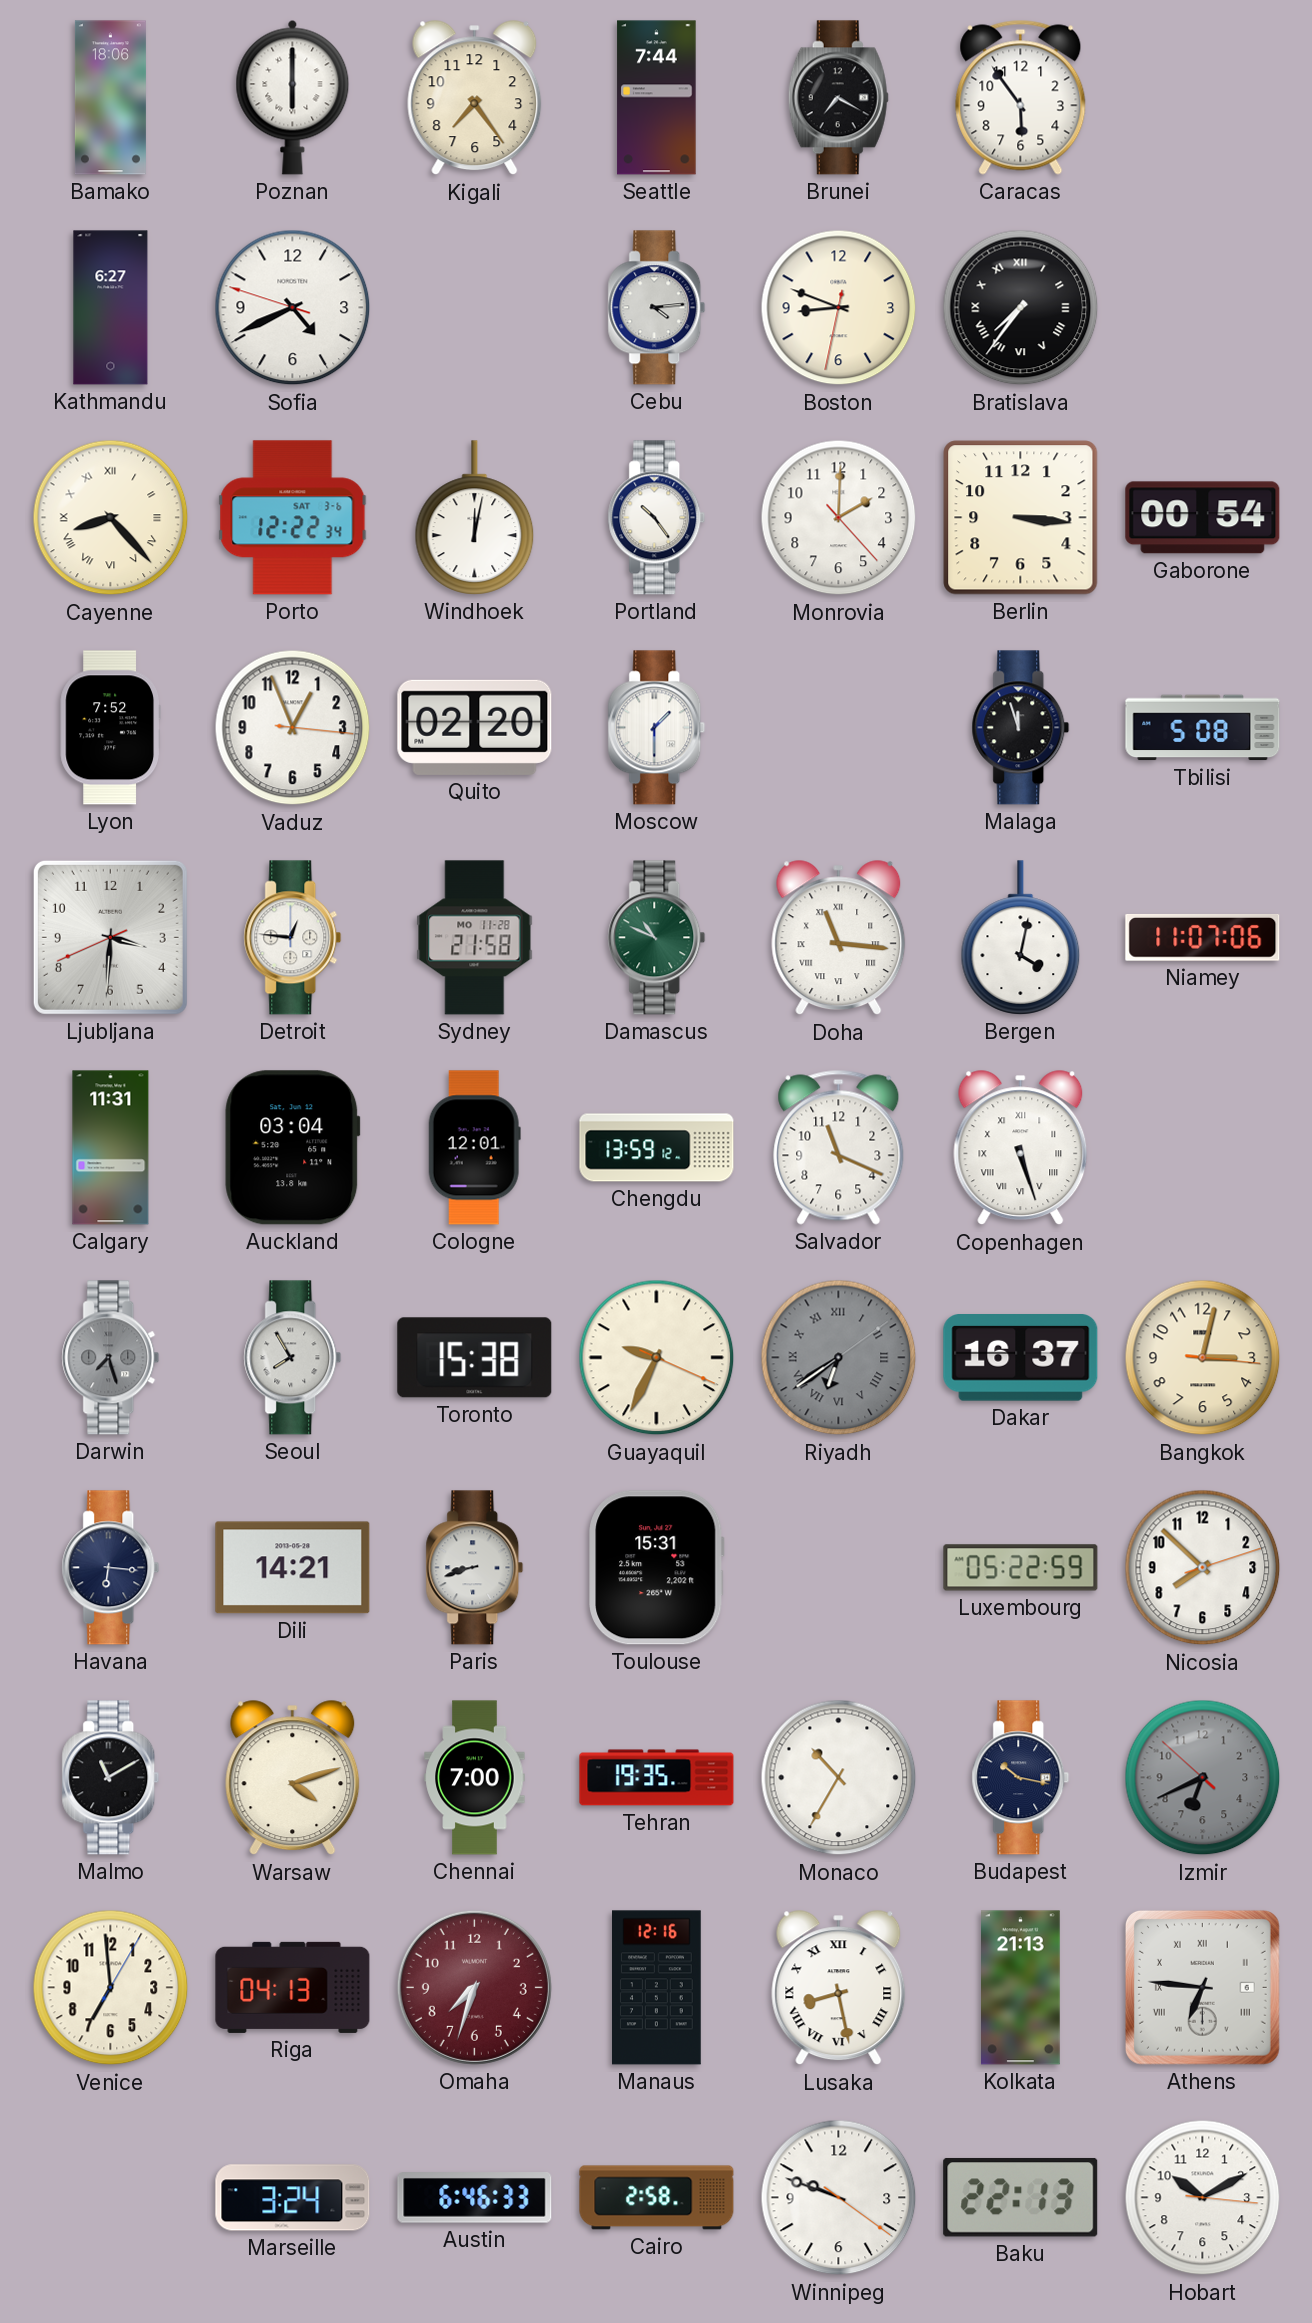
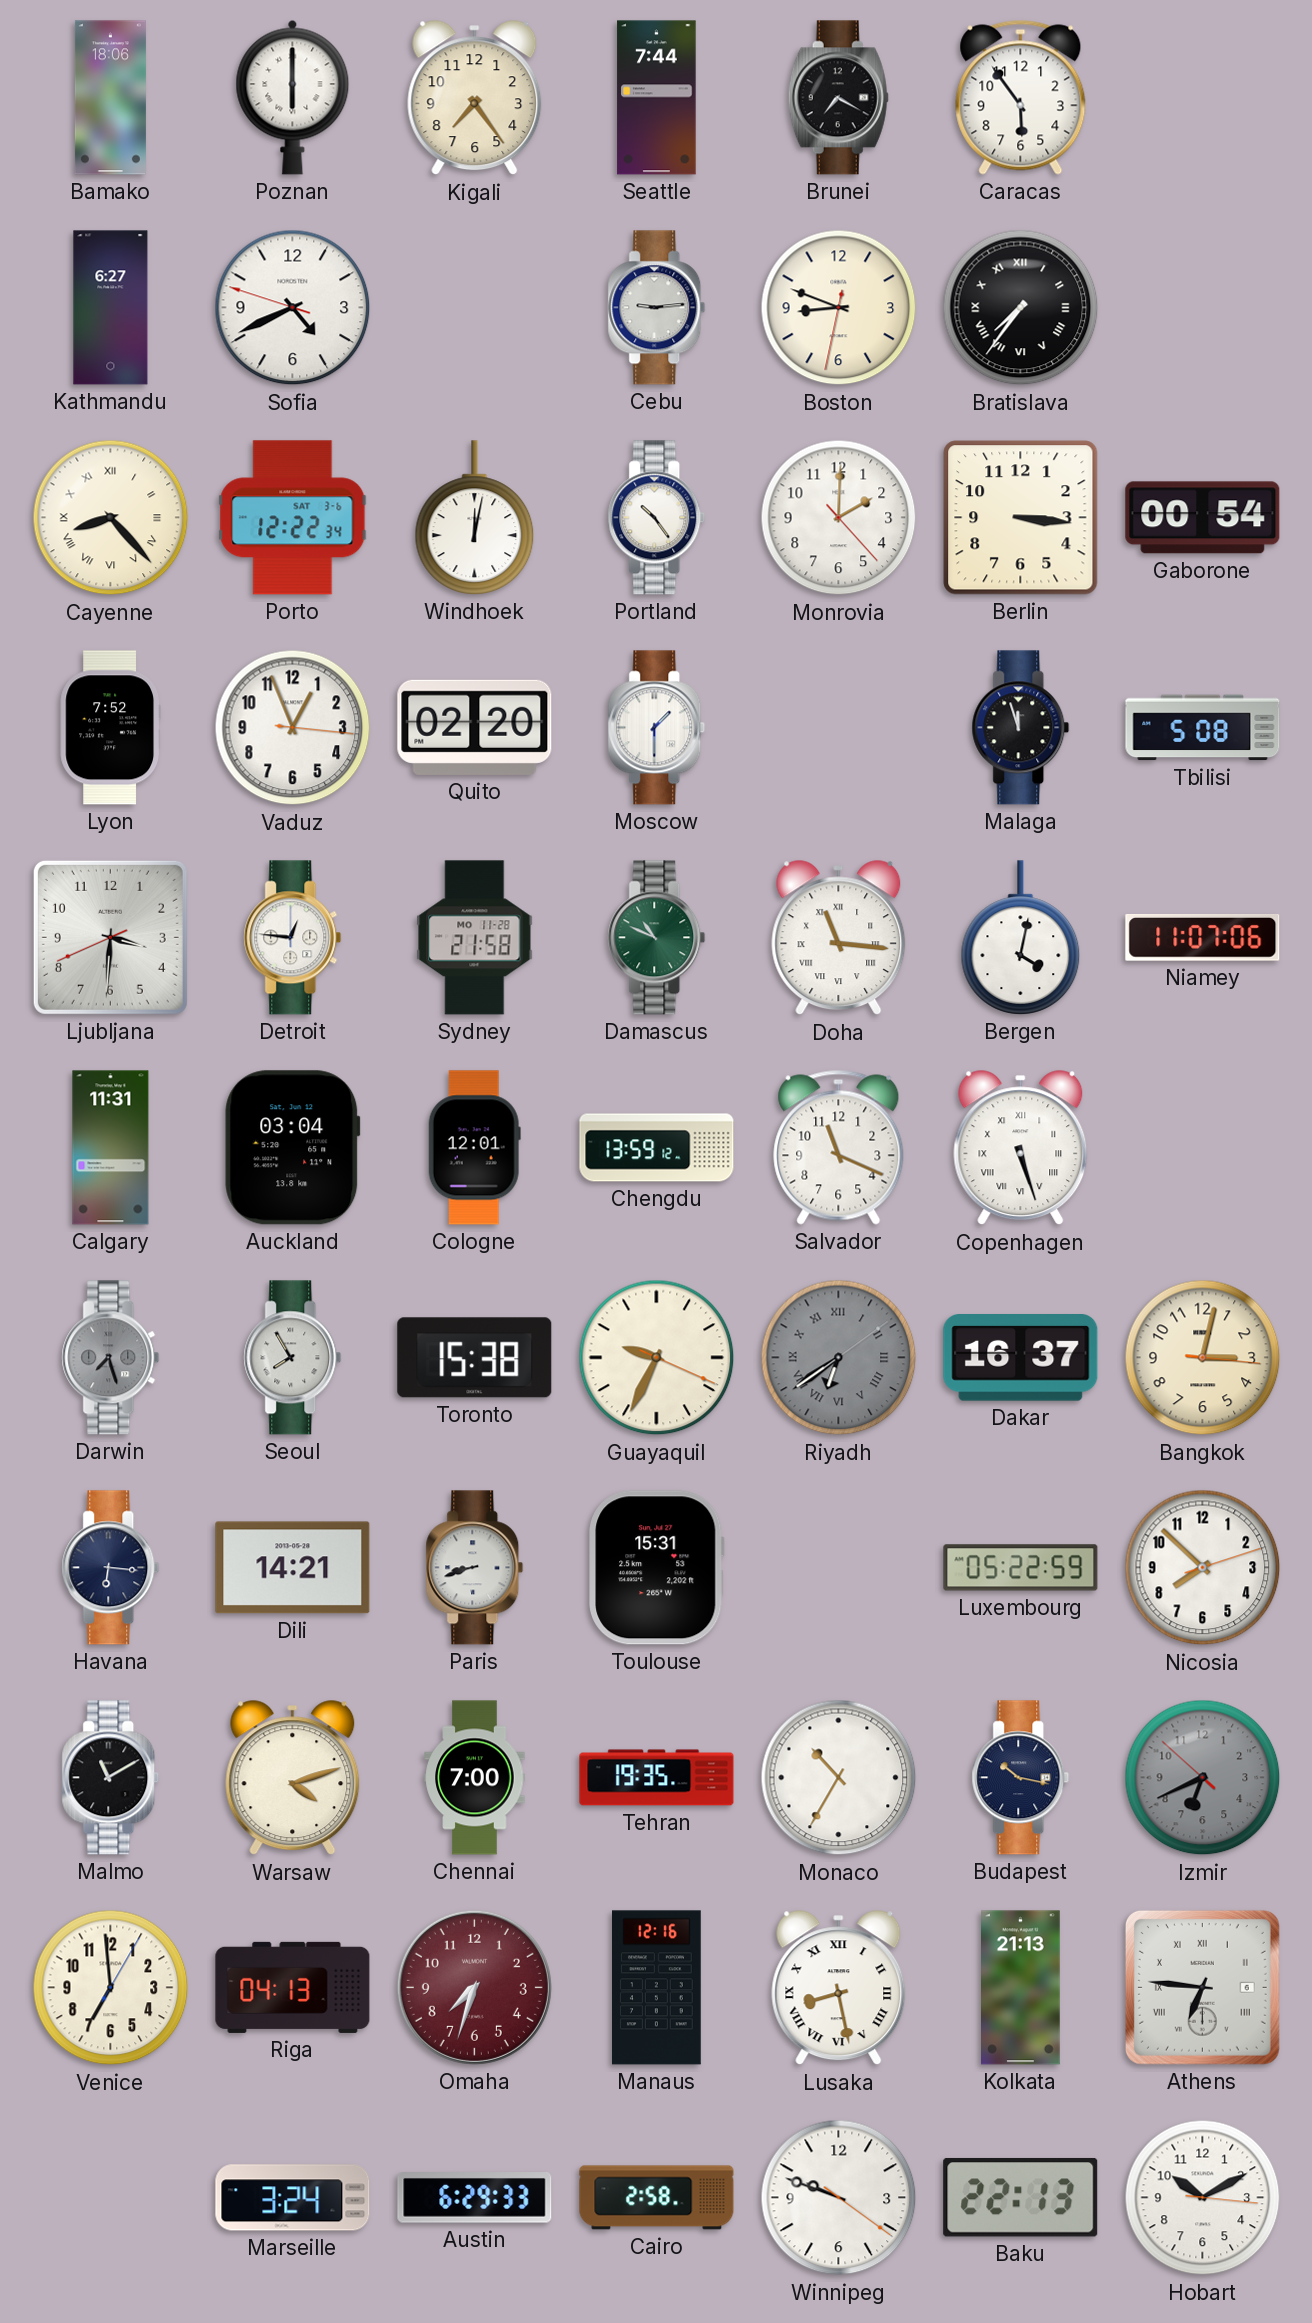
Cebu: 4:14 -> 9:14
Austin: 6:46 -> 6:29
